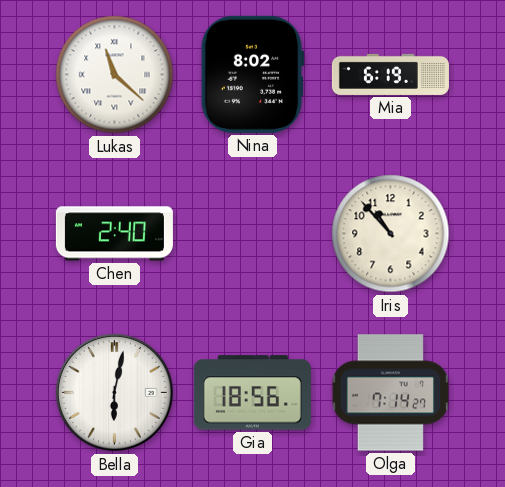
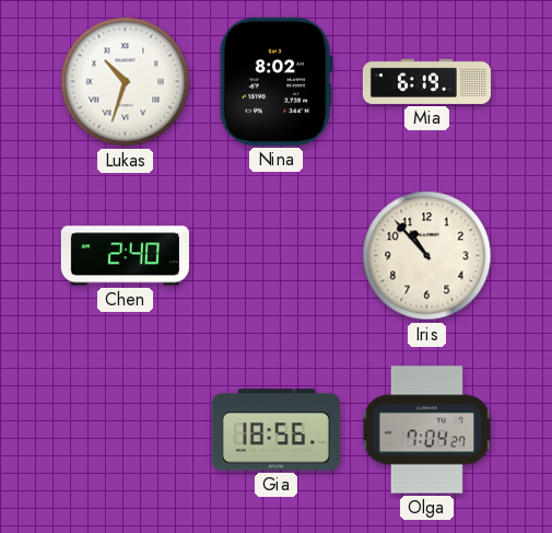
Lukas: 11:22 -> 10:33
Bella: 6:02 -> none
Olga: 7:14 -> 7:04
